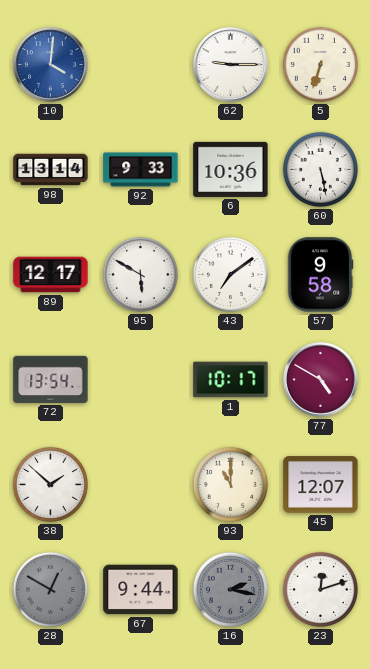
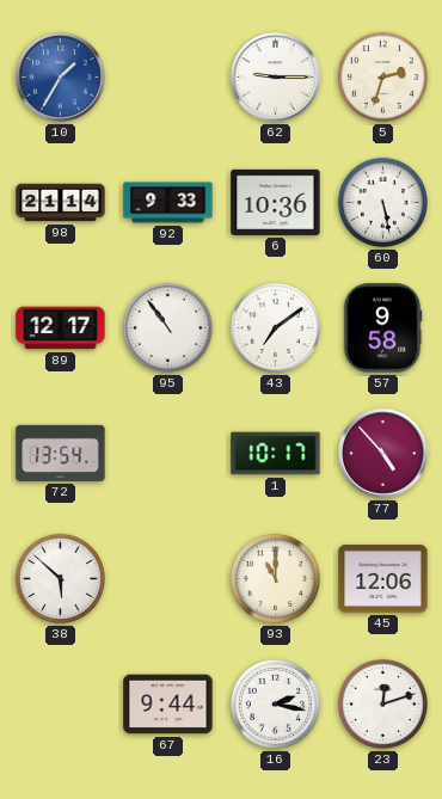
10: 4:01 -> 1:35
5: 6:33 -> 2:33
98: 13:14 -> 21:14
95: 5:50 -> 10:54
77: 4:50 -> 4:53
38: 1:52 -> 5:52
45: 12:07 -> 12:06
28: 12:50 -> none
16 dial: grey -> white
